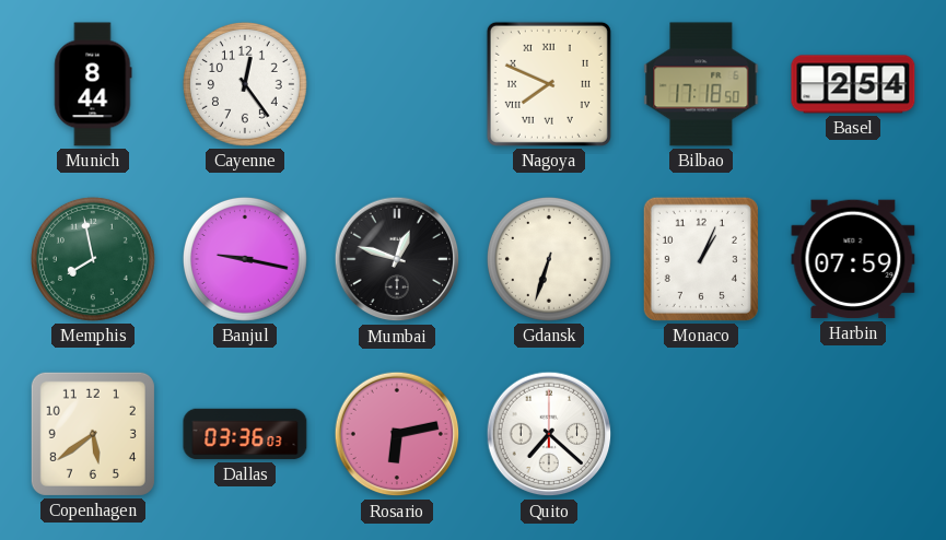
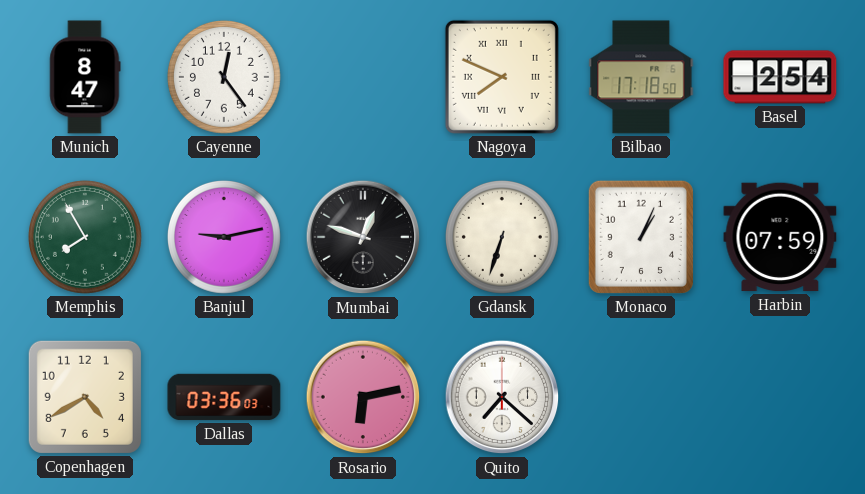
Munich: 8:44 -> 8:47
Memphis: 7:58 -> 7:55
Banjul: 9:17 -> 9:13
Copenhagen: 5:39 -> 4:40
